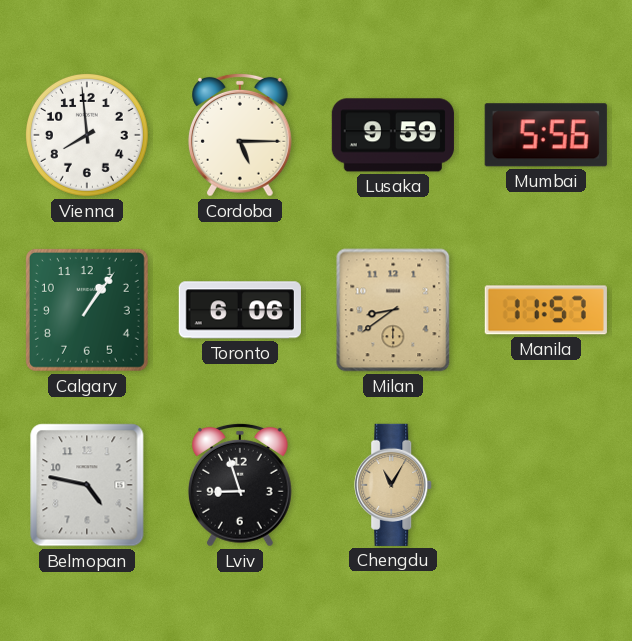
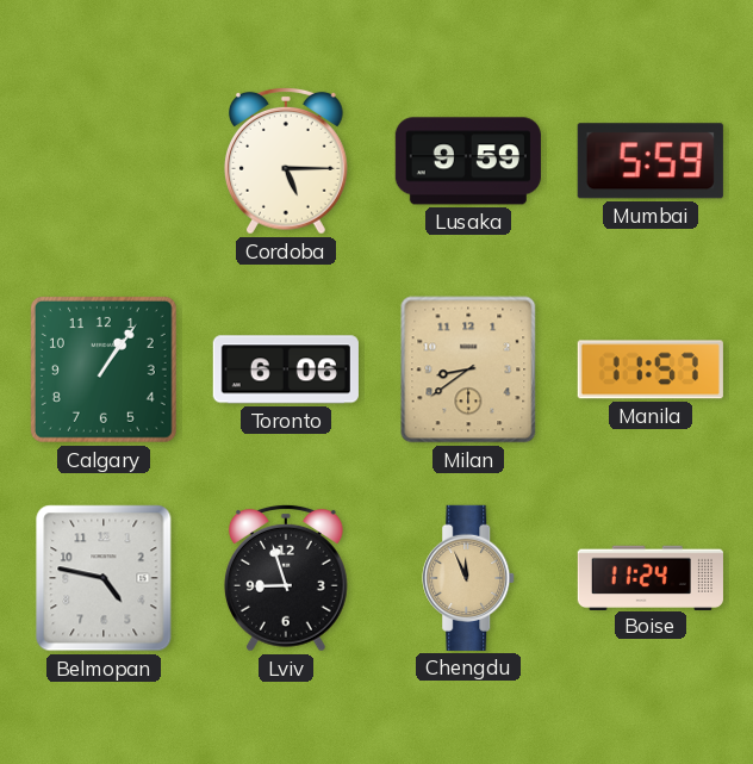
Vienna: 7:59 -> none
Mumbai: 5:56 -> 5:59
Chengdu: 11:05 -> 11:56
Boise: none -> 11:24
